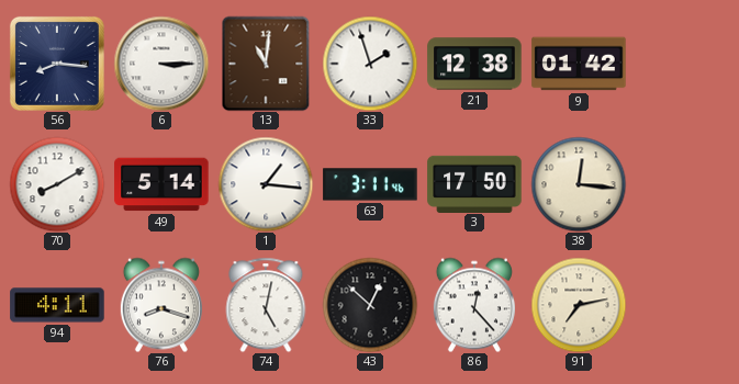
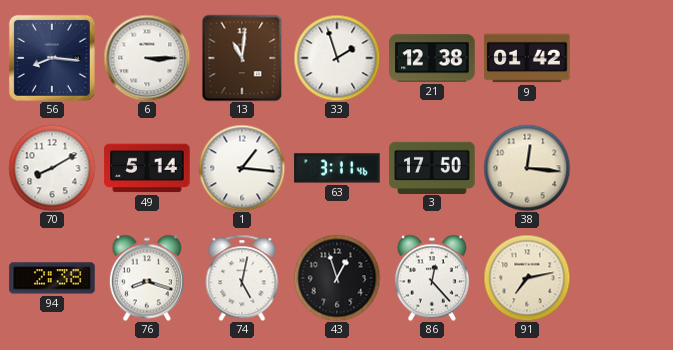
94: 4:11 -> 2:38
43: 12:52 -> 12:57
